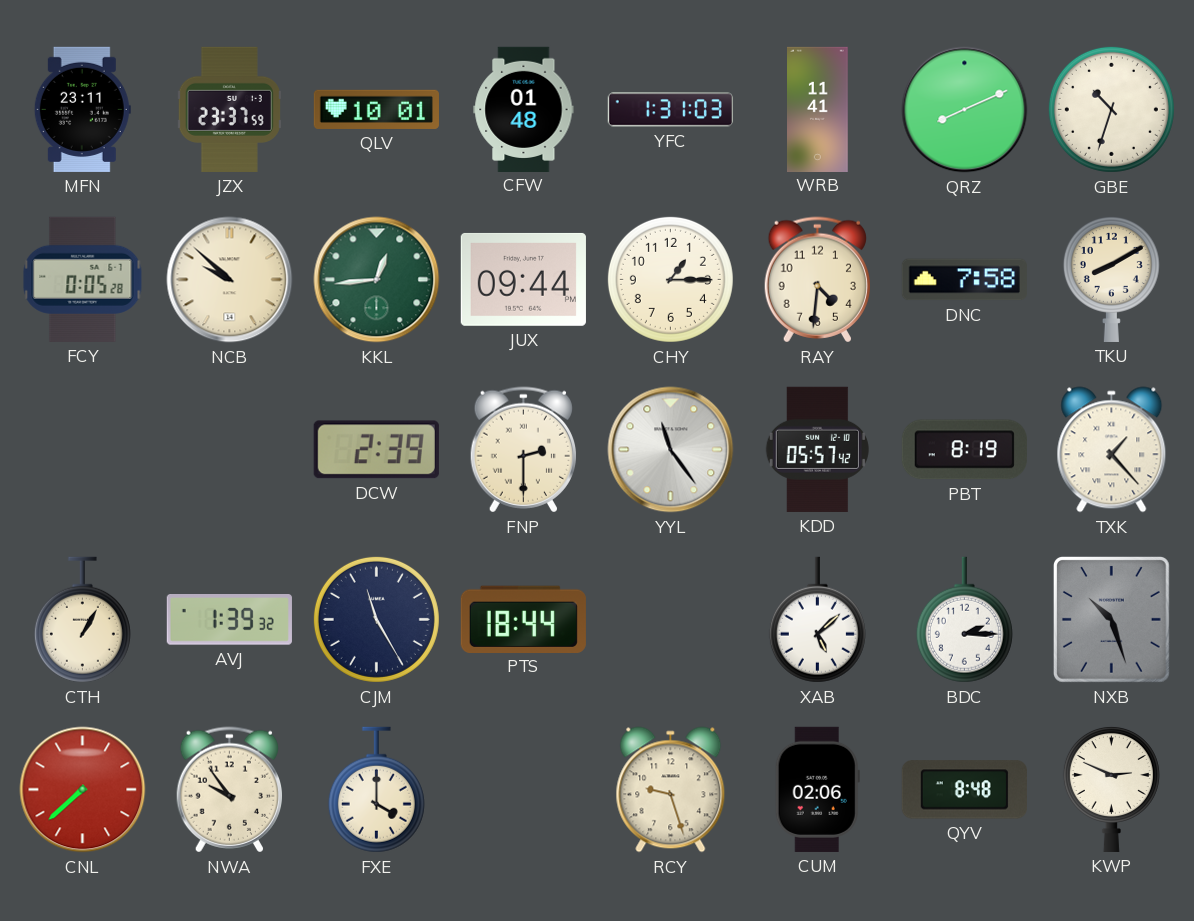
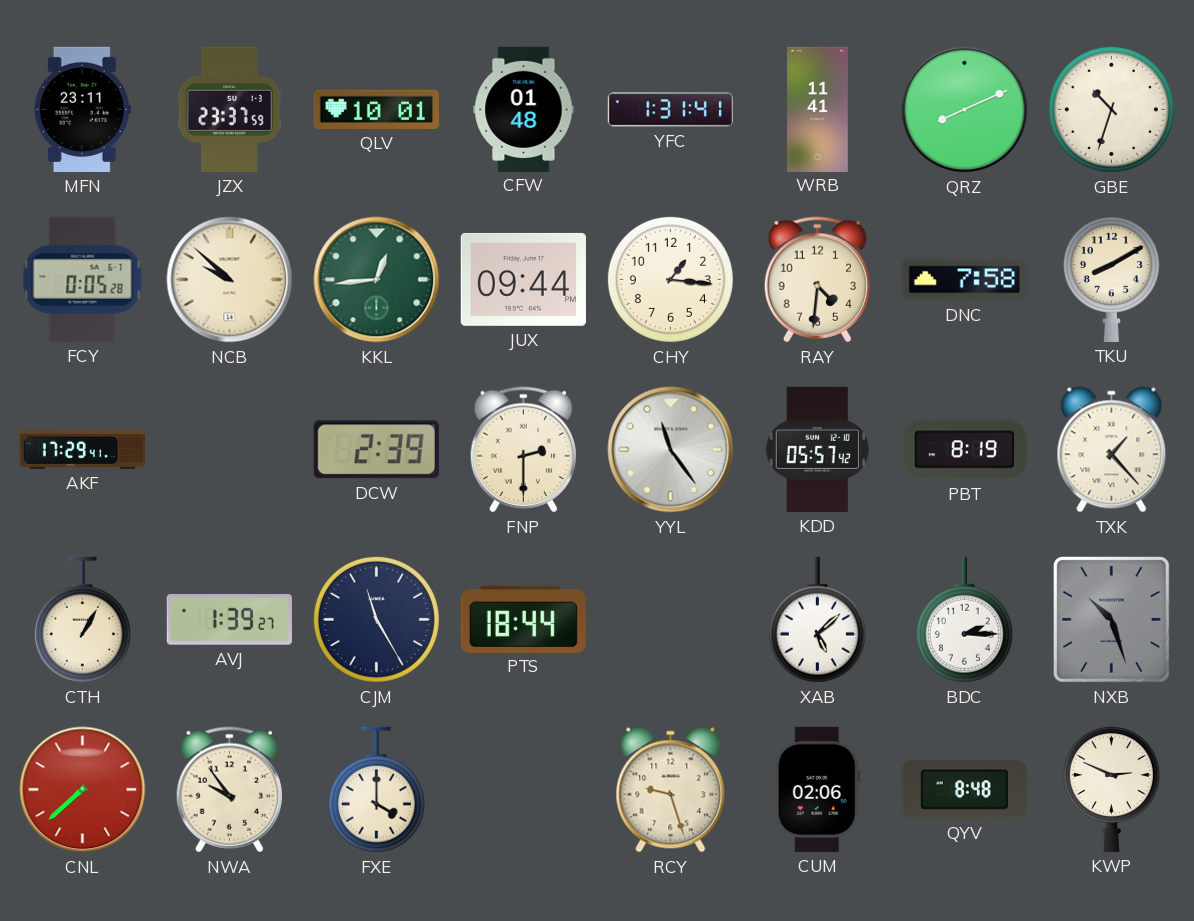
YFC: 1:31:03 -> 1:31:41
CHY: 1:15 -> 1:16
AKF: none -> 17:29
AVJ: 1:39:32 -> 1:39:27
